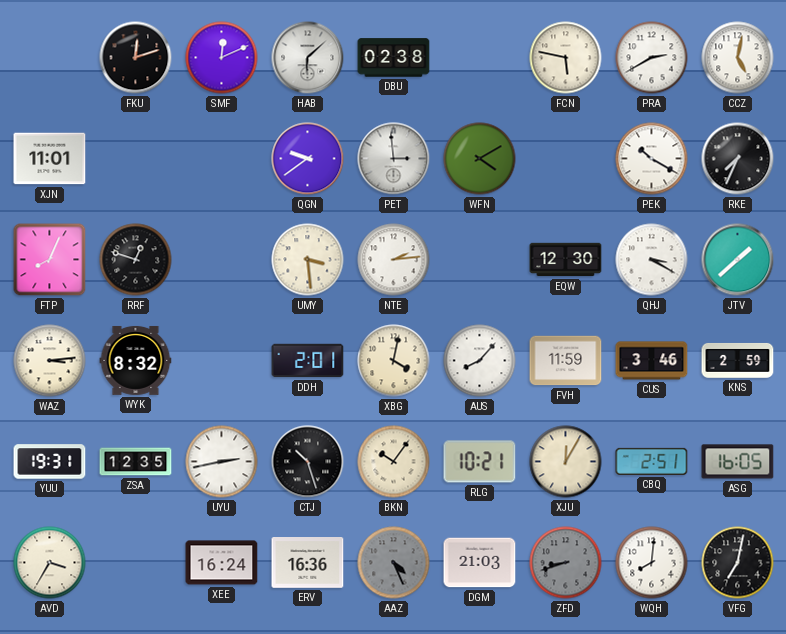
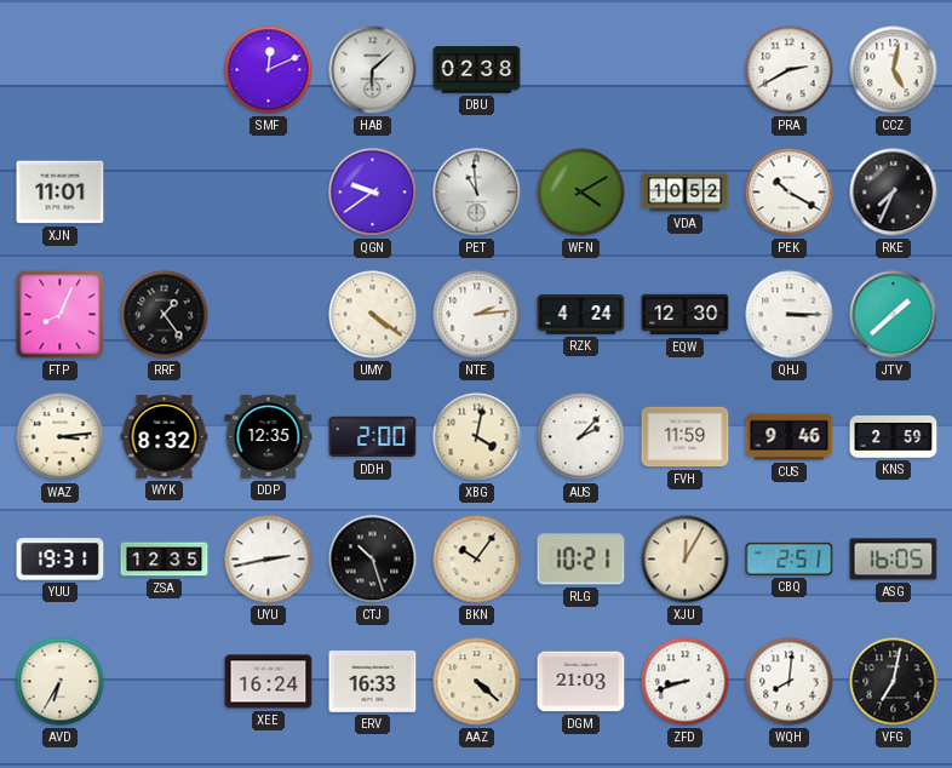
FKU: 12:12 -> none
FCN: 5:47 -> none
PET: 2:59 -> 10:59
VDA: none -> 10:52
RRF: 12:48 -> 1:24
UMY: 3:29 -> 4:21
RZK: none -> 4:24
QHJ: 3:20 -> 3:15
DDP: none -> 12:35
DDH: 2:01 -> 2:00
AUS: 8:07 -> 2:07
CUS: 3:46 -> 9:46
AVD: 3:35 -> 6:35
ERV: 16:36 -> 16:33
AAZ: 4:26 -> 4:22
AAZ dial: grey -> cream
ZFD dial: grey -> white
